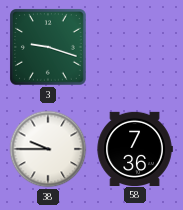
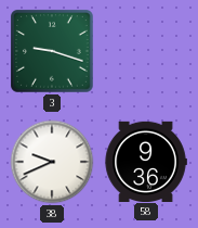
38: 9:45 -> 9:41
58: 7:36 -> 9:36
